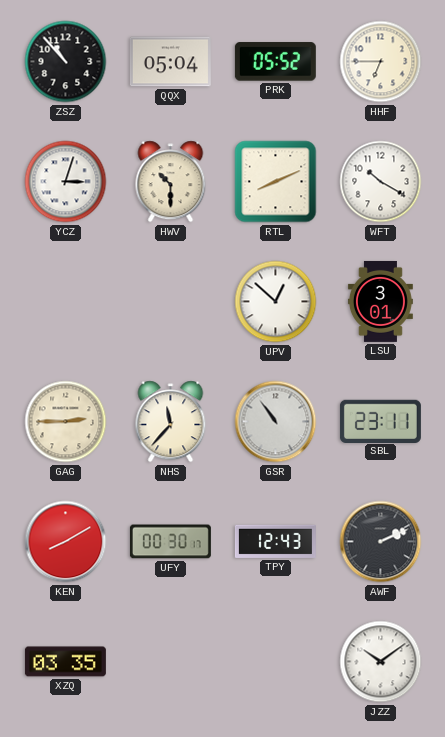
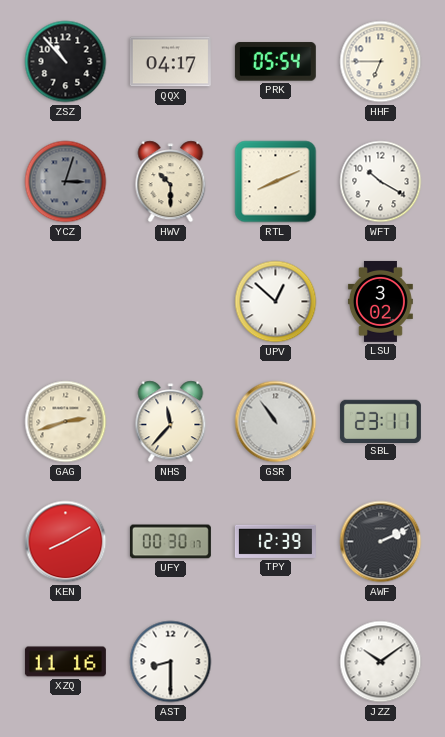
QQX: 05:04 -> 04:17
PRK: 05:52 -> 05:54
YCZ dial: white -> grey
LSU: 3:01 -> 3:02
GAG: 2:45 -> 2:42
TPY: 12:43 -> 12:39
XZQ: 03:35 -> 11:16
AST: none -> 8:30
